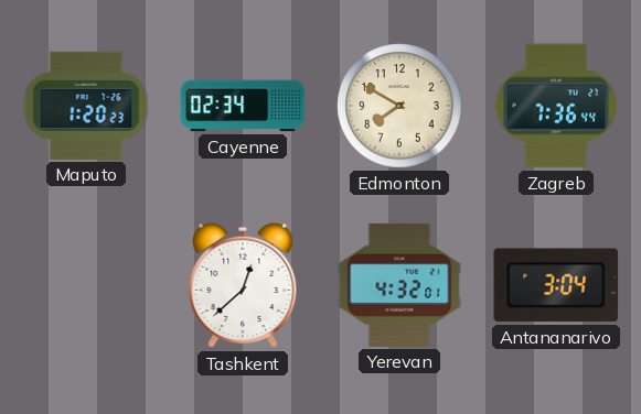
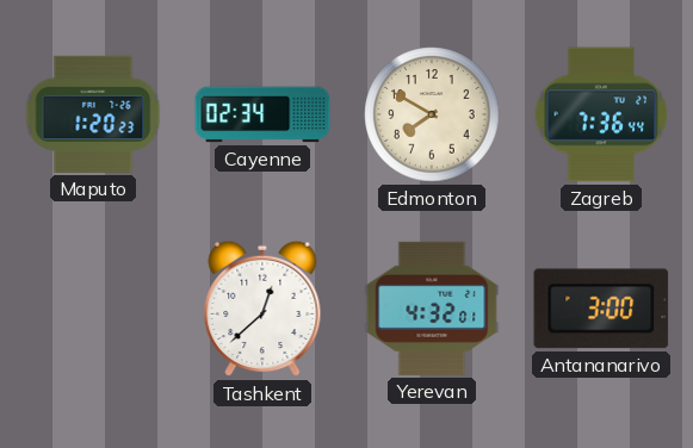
Antananarivo: 3:04 -> 3:00
